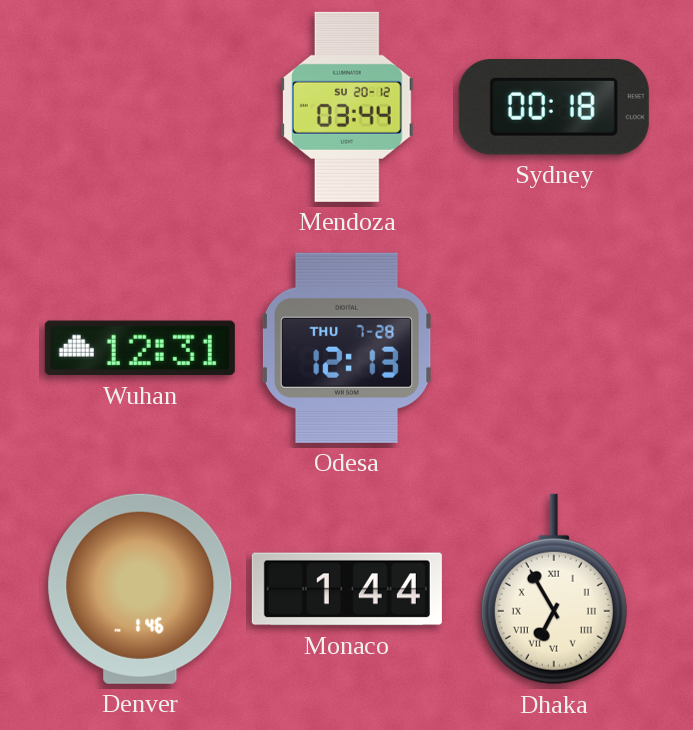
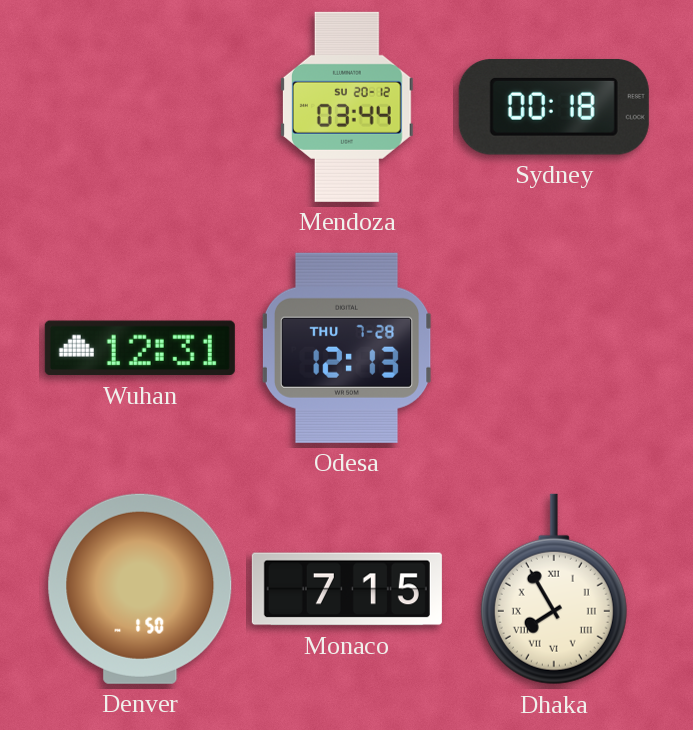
Denver: 1:46 -> 1:50
Monaco: 1:44 -> 7:15
Dhaka: 6:55 -> 7:55
